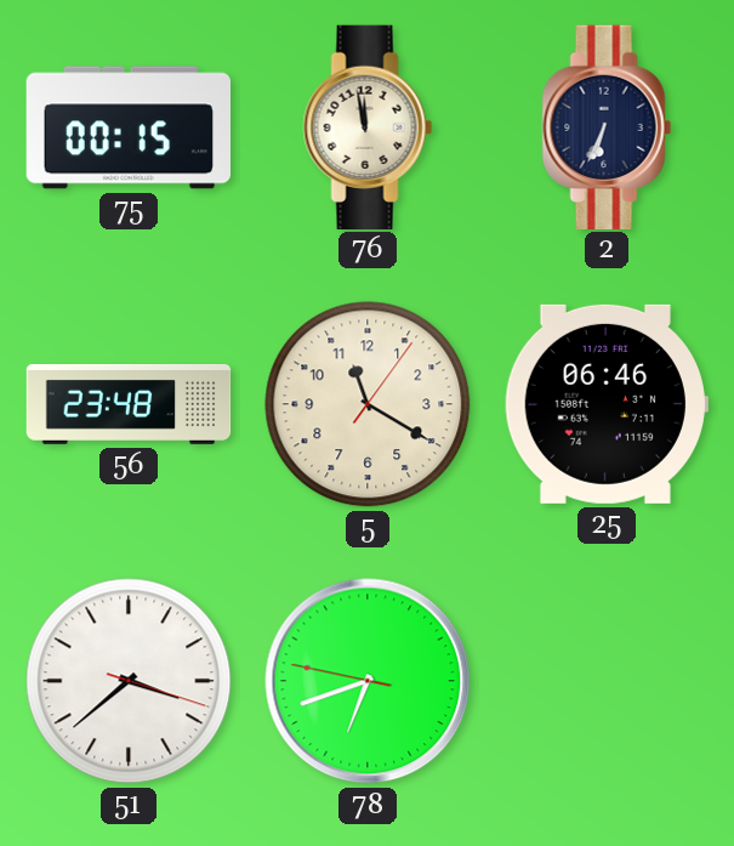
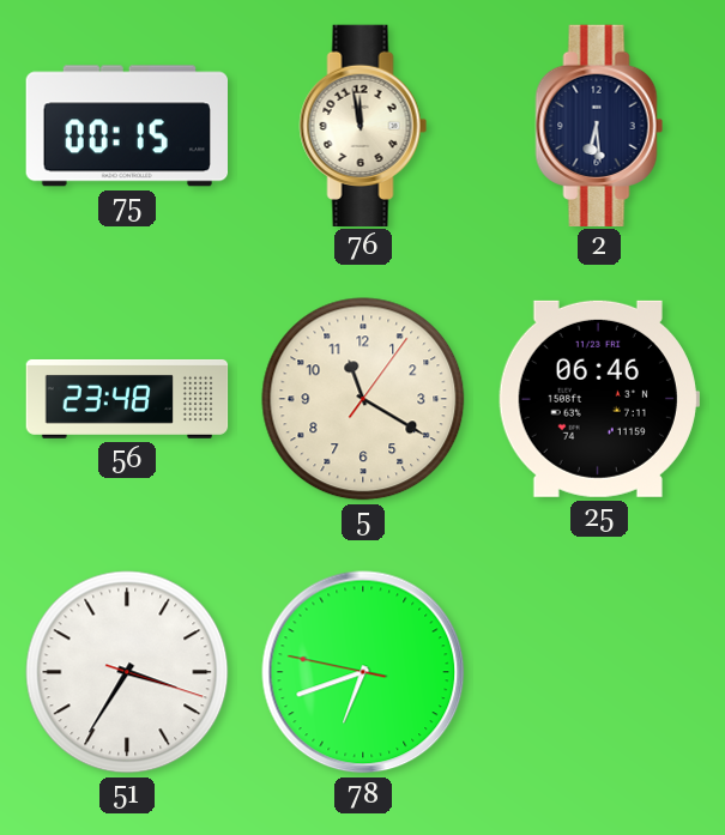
2: 6:34 -> 6:29
51: 3:38 -> 3:35
